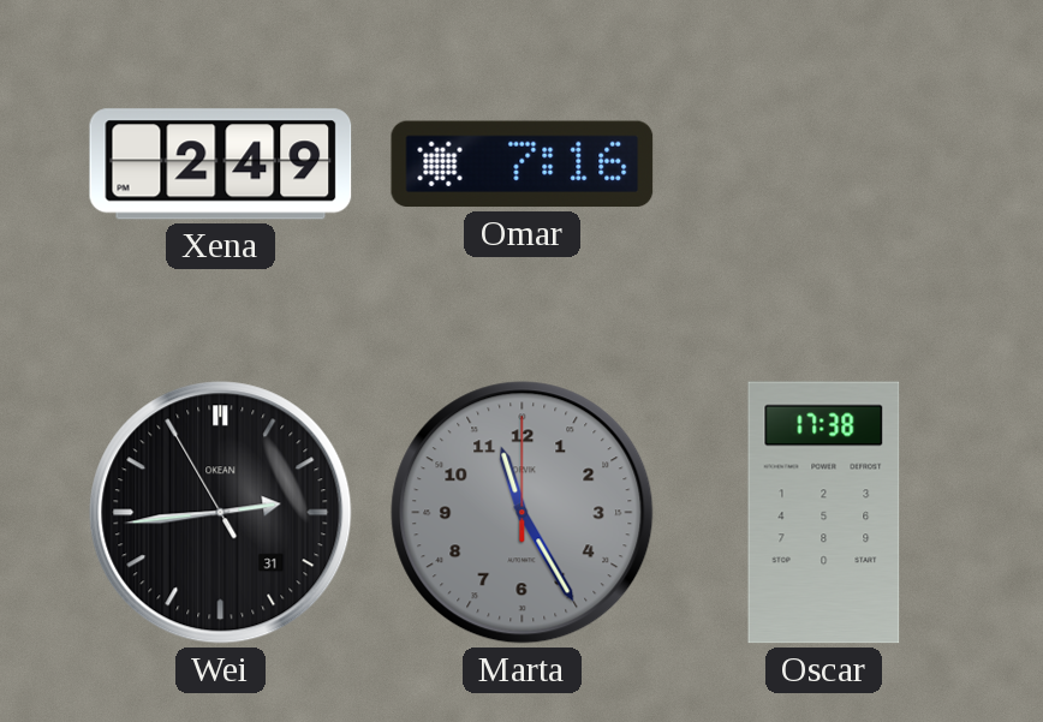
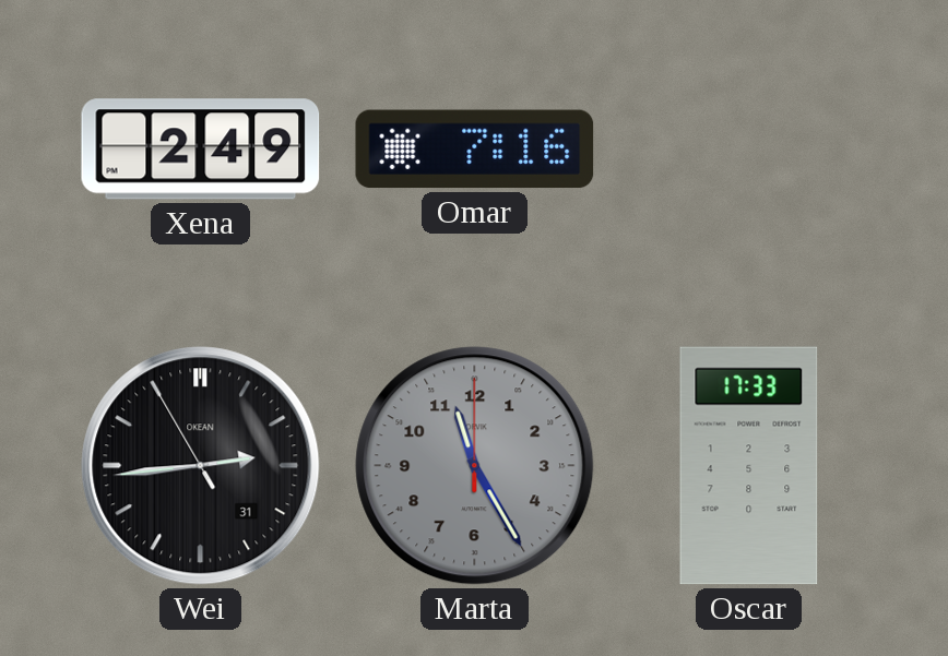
Oscar: 17:38 -> 17:33
